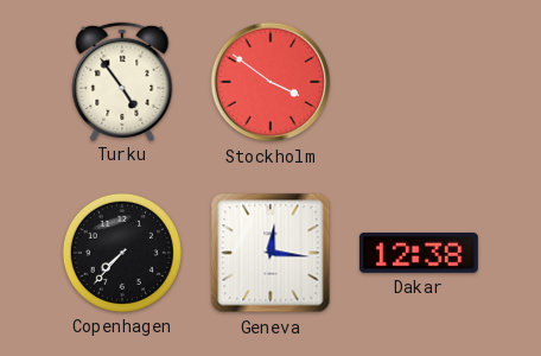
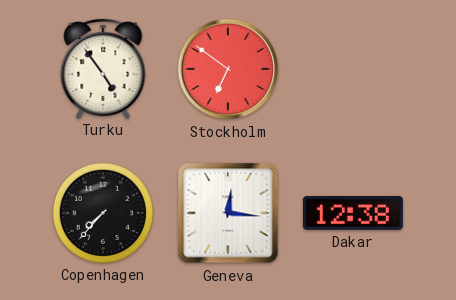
Stockholm: 3:51 -> 6:51
